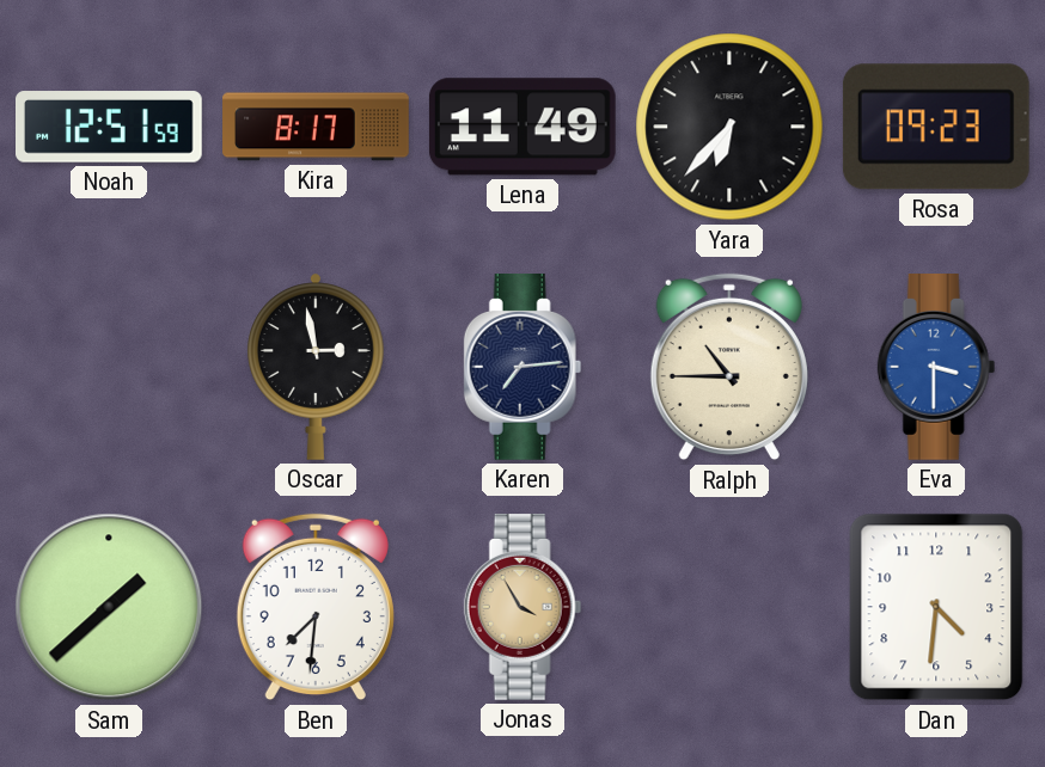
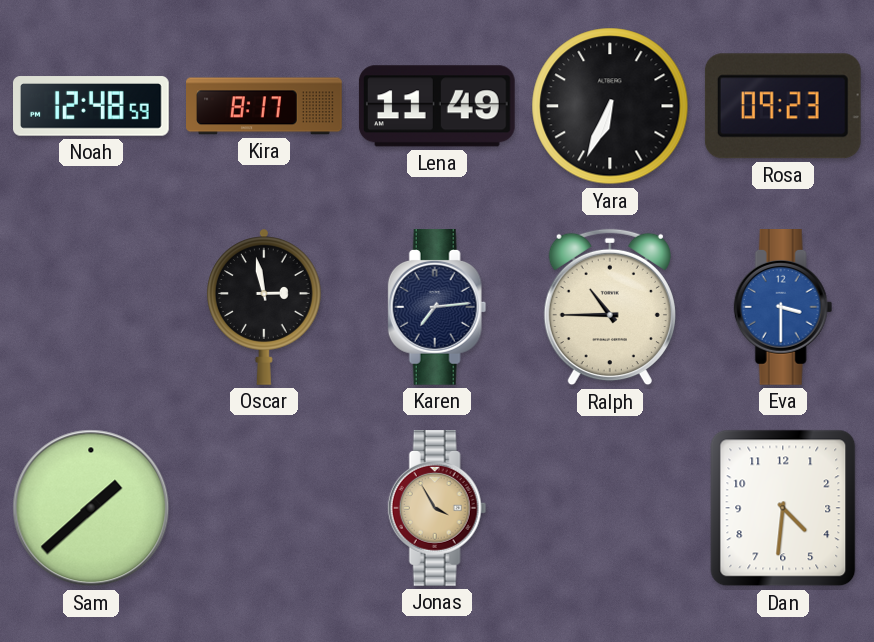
Noah: 12:51 -> 12:48
Yara: 6:37 -> 6:34
Ben: 7:31 -> none
